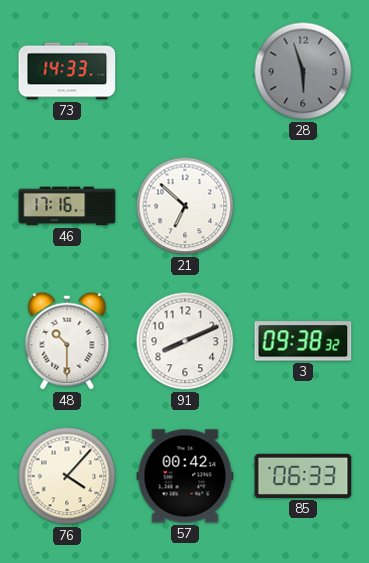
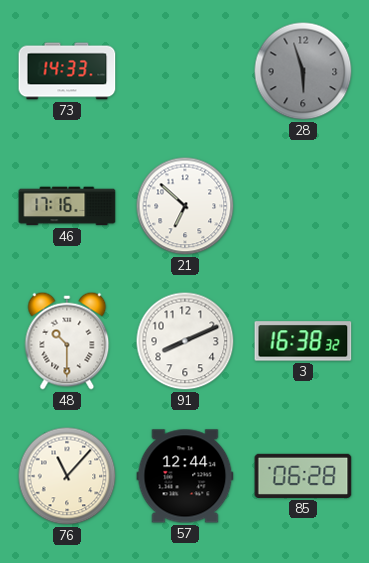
3: 09:38 -> 16:38
76: 4:07 -> 11:07
57: 00:42 -> 12:44
85: 06:33 -> 06:28
